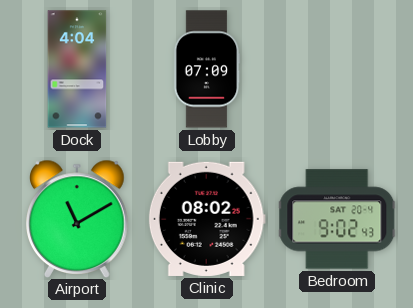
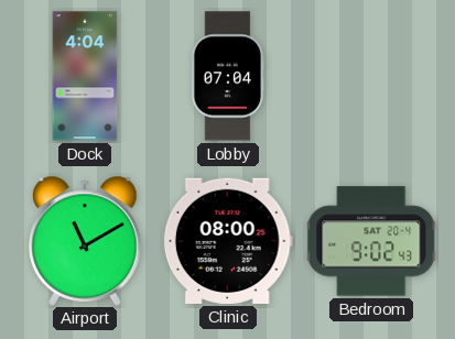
Lobby: 07:09 -> 07:04
Clinic: 08:02 -> 08:00
